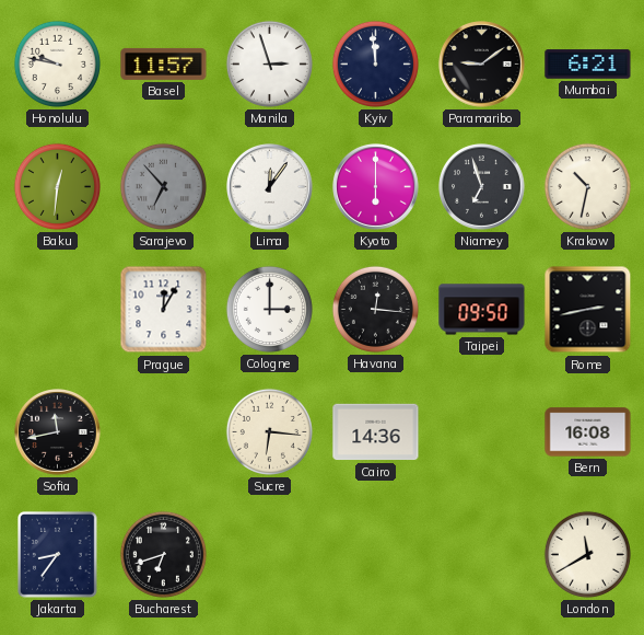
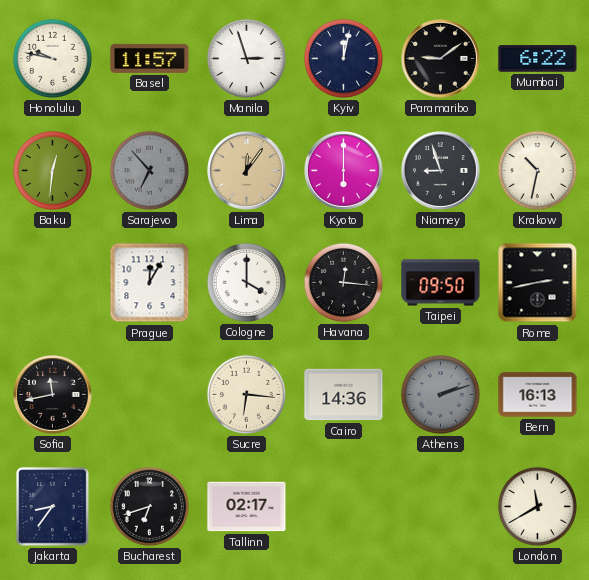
Kyiv: 11:59 -> 12:02
Mumbai: 6:21 -> 6:22
Lima dial: white -> champagne
Niamey: 6:57 -> 8:57
Cologne: 3:00 -> 4:00
Athens: none -> 2:12
Bern: 16:08 -> 16:13
Tallinn: none -> 02:17
